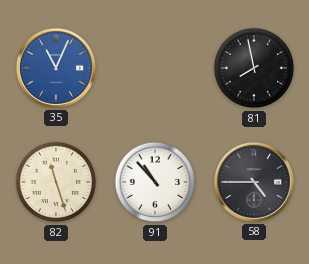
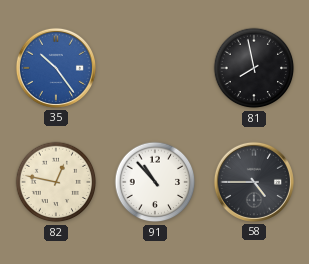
35: 11:04 -> 10:24
82: 11:27 -> 12:47
